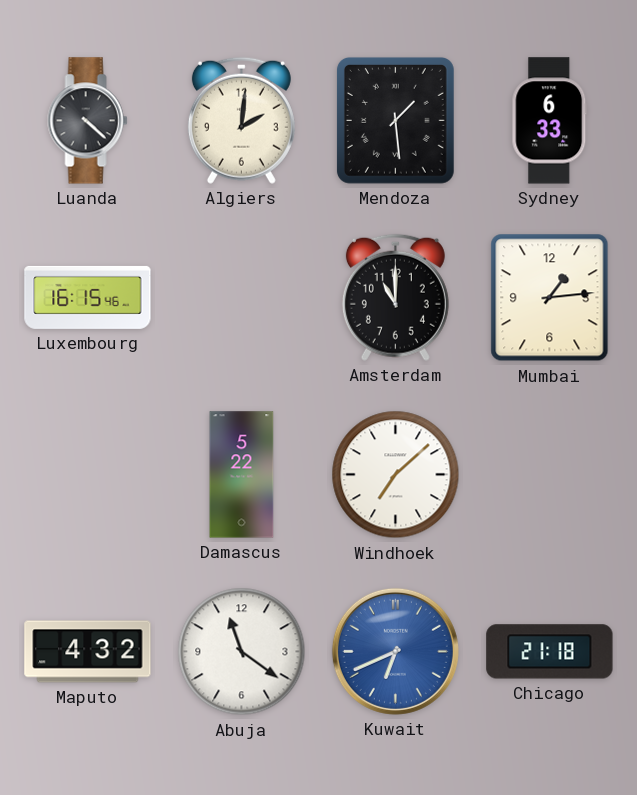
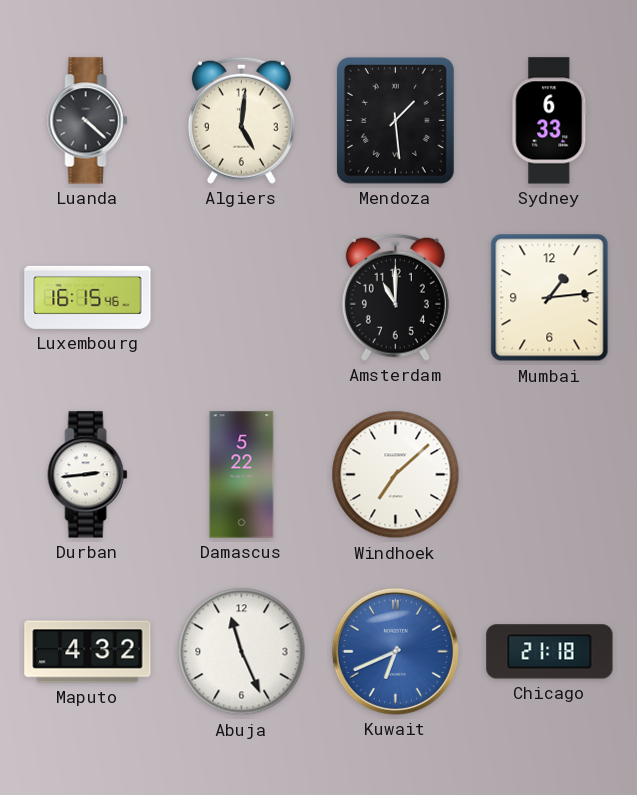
Algiers: 2:01 -> 5:01
Durban: none -> 2:44
Abuja: 11:21 -> 11:26
